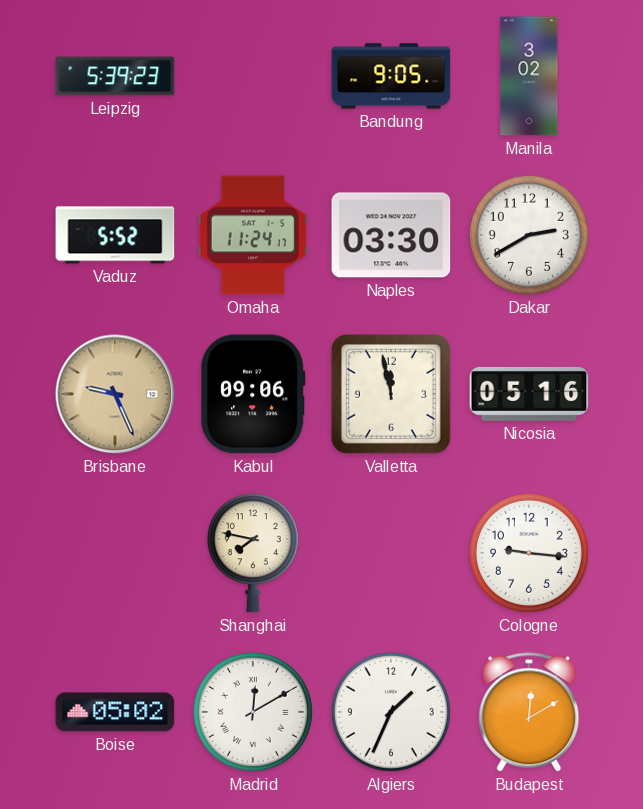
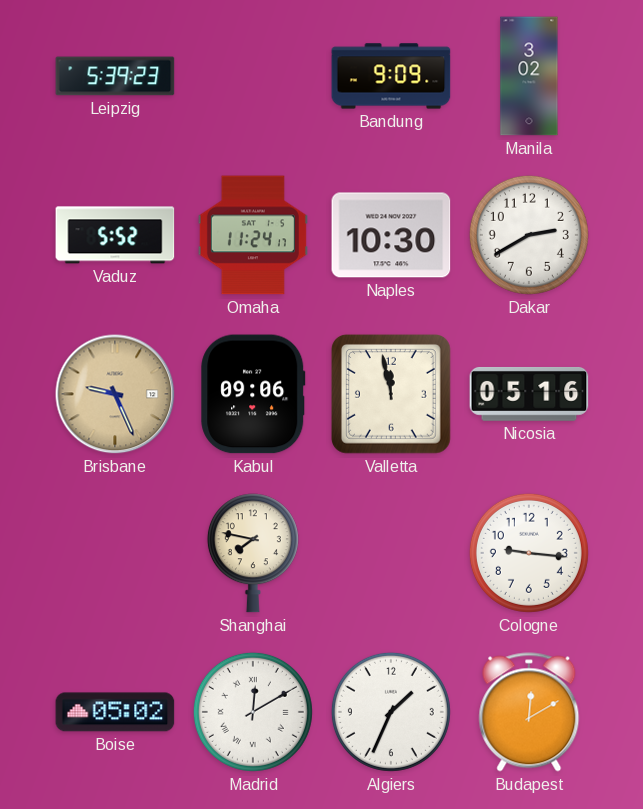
Bandung: 9:05 -> 9:09
Naples: 03:30 -> 10:30
